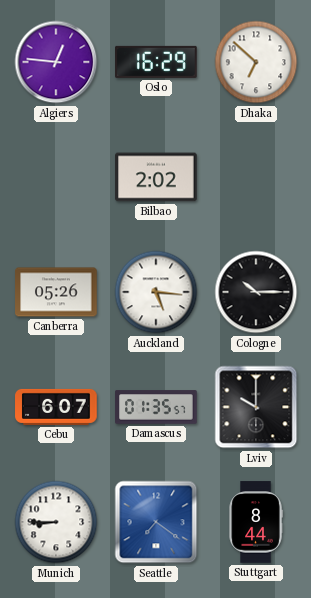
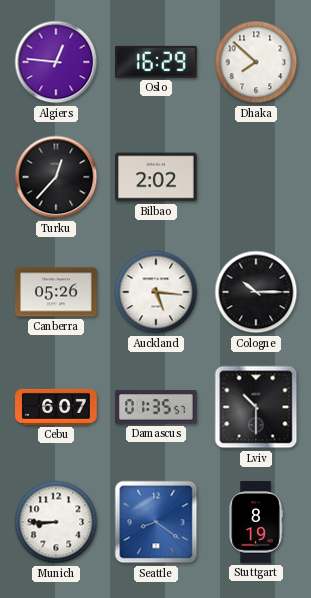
Dhaka: 6:52 -> 7:52
Turku: none -> 12:37
Lviv: 10:00 -> 10:30
Seattle: 7:21 -> 8:21
Stuttgart: 8:44 -> 8:19
